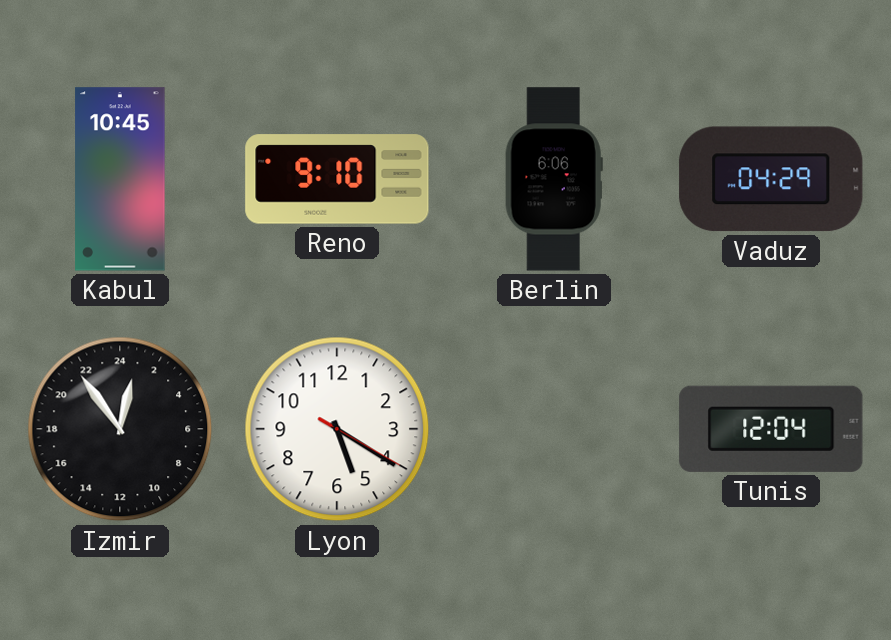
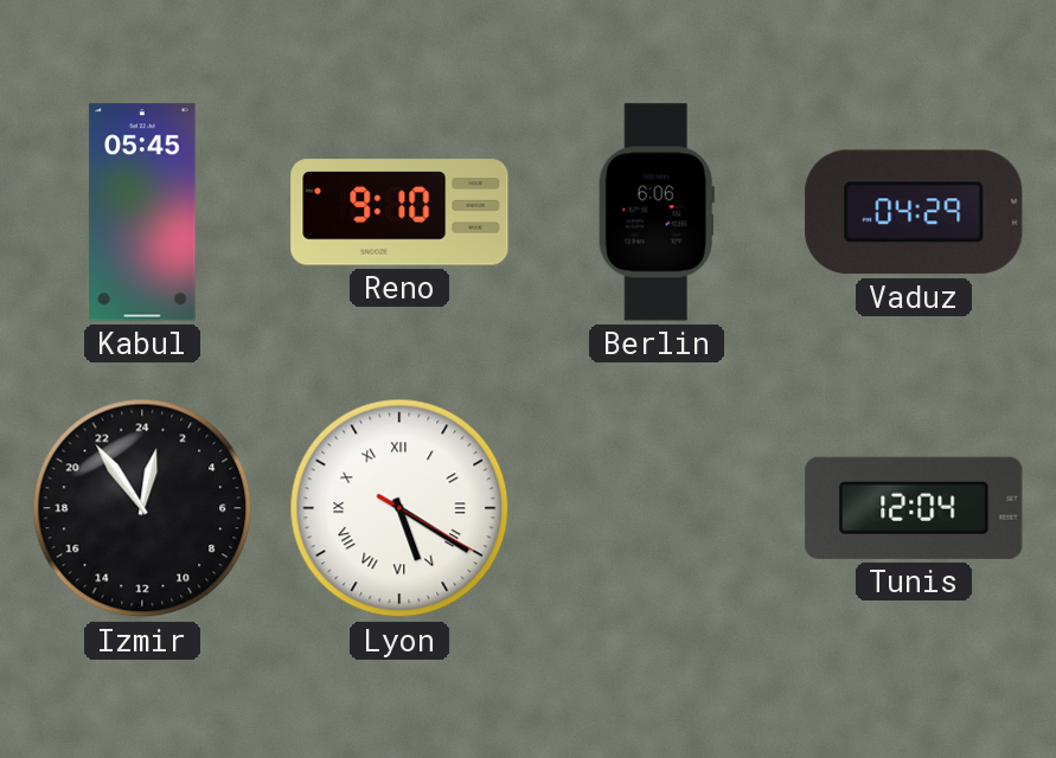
Kabul: 10:45 -> 05:45
Lyon numerals: Arabic -> Roman
